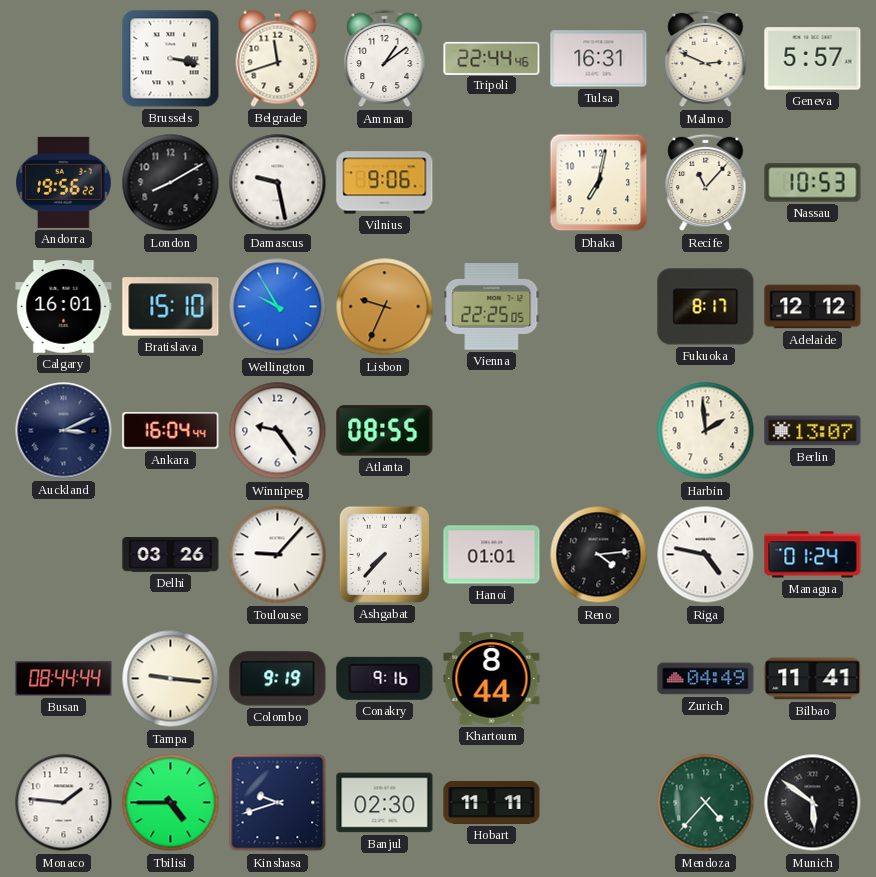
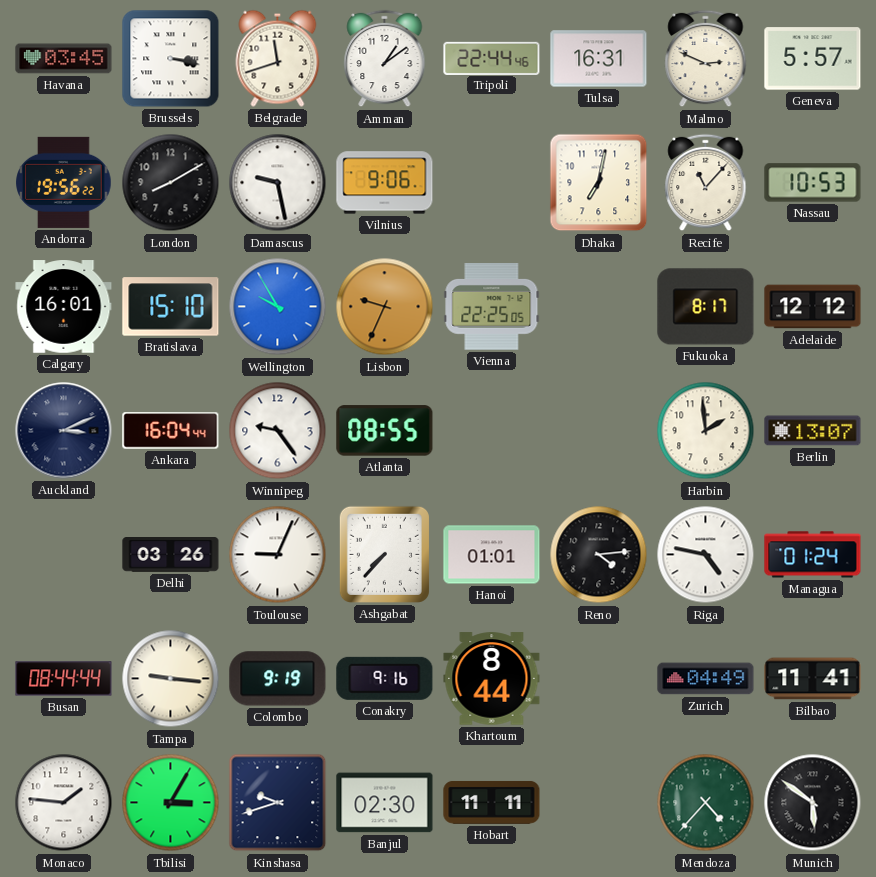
Havana: none -> 03:45
Toulouse: 9:07 -> 9:04
Tbilisi: 4:45 -> 3:05
